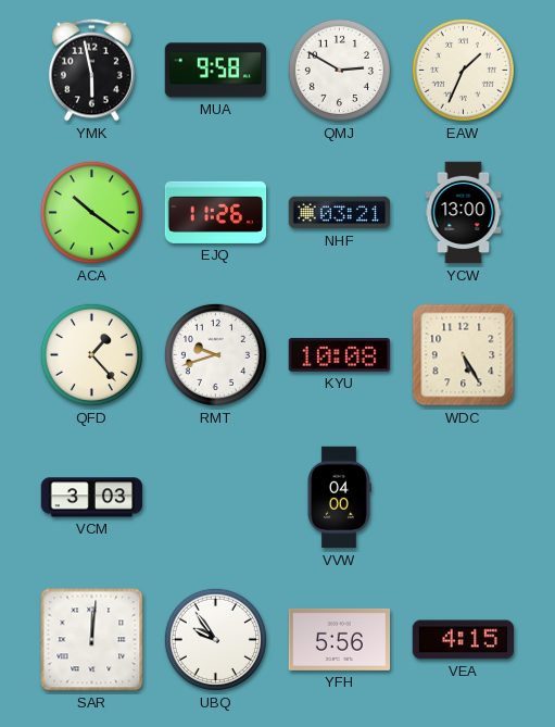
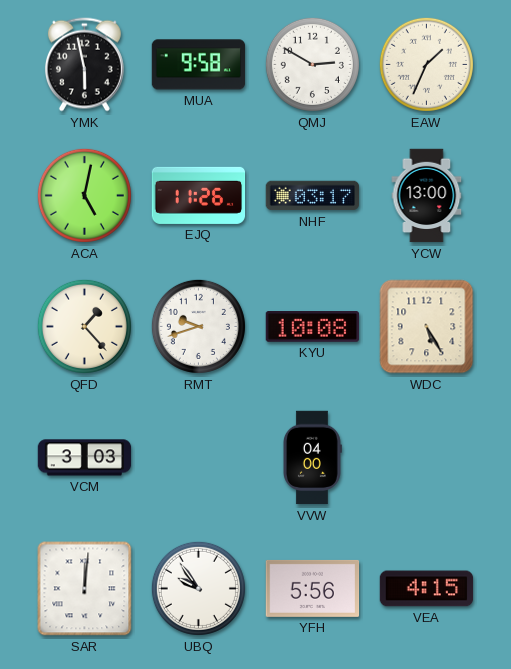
ACA: 10:21 -> 5:02
NHF: 03:21 -> 03:17
